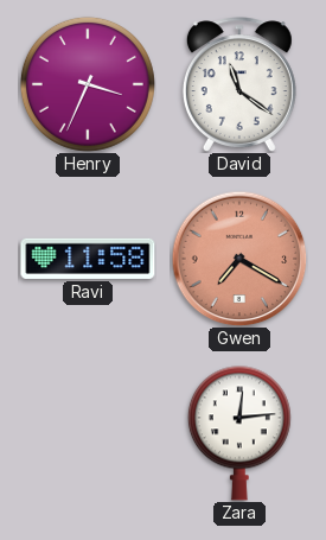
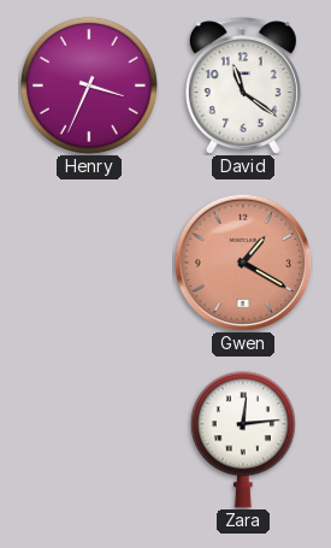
Ravi: 11:58 -> none
Gwen: 7:20 -> 1:20
